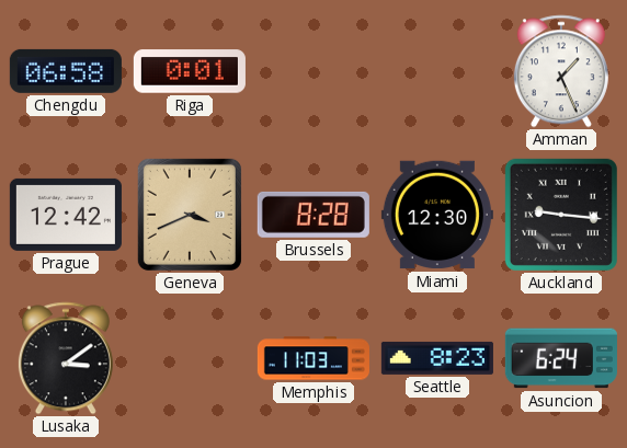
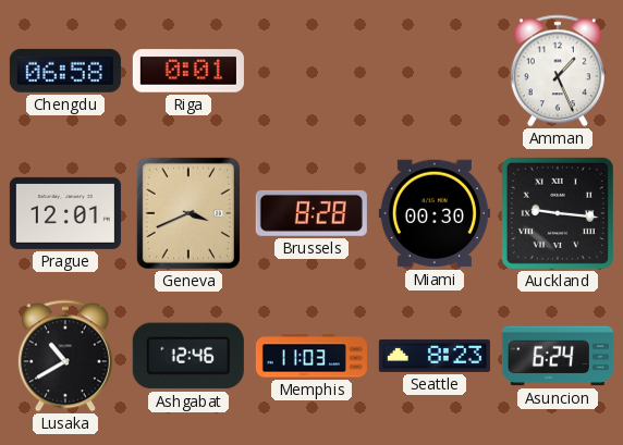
Prague: 12:42 -> 12:01
Miami: 12:30 -> 00:30
Lusaka: 3:09 -> 10:40
Ashgabat: none -> 12:46
